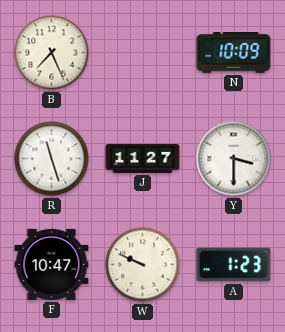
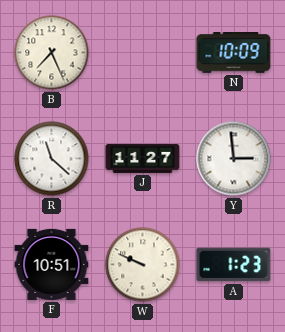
R: 11:27 -> 11:22
Y: 3:30 -> 2:59
F: 10:47 -> 10:51
